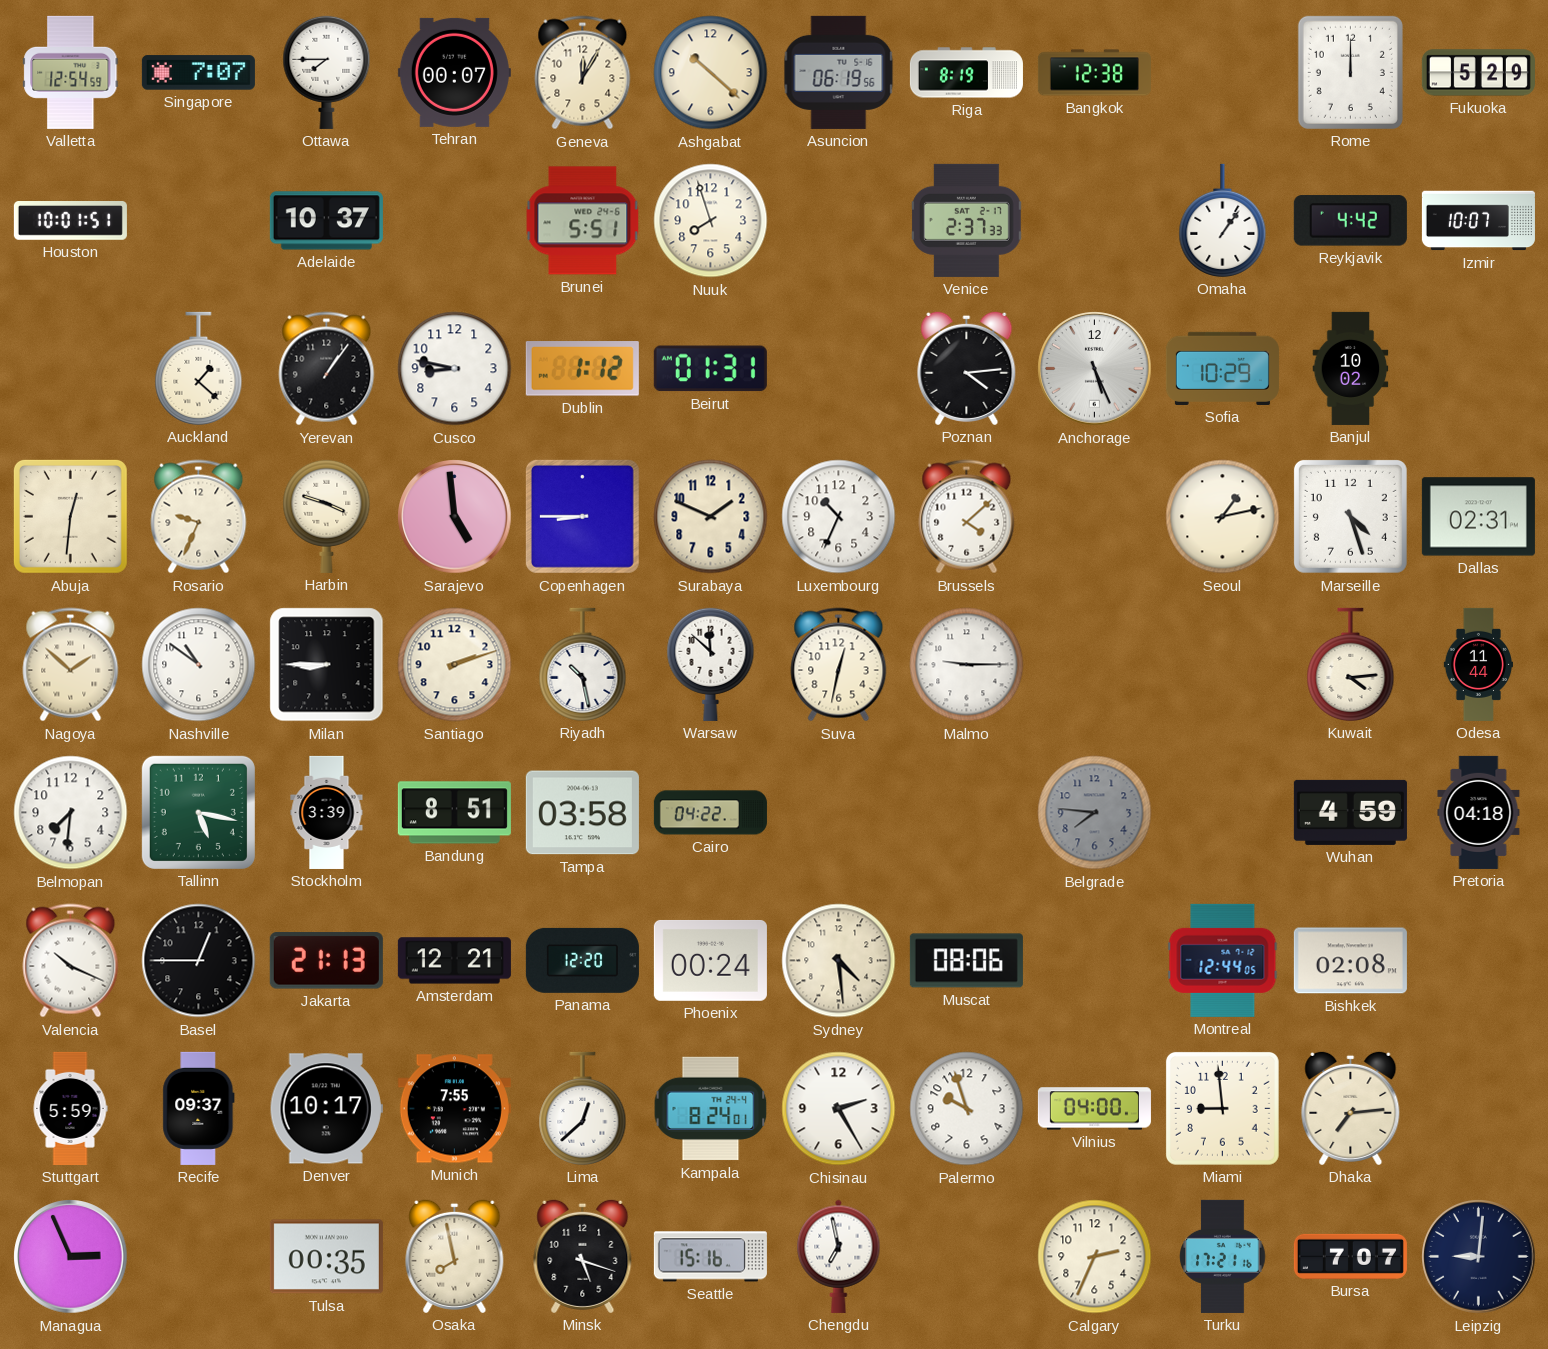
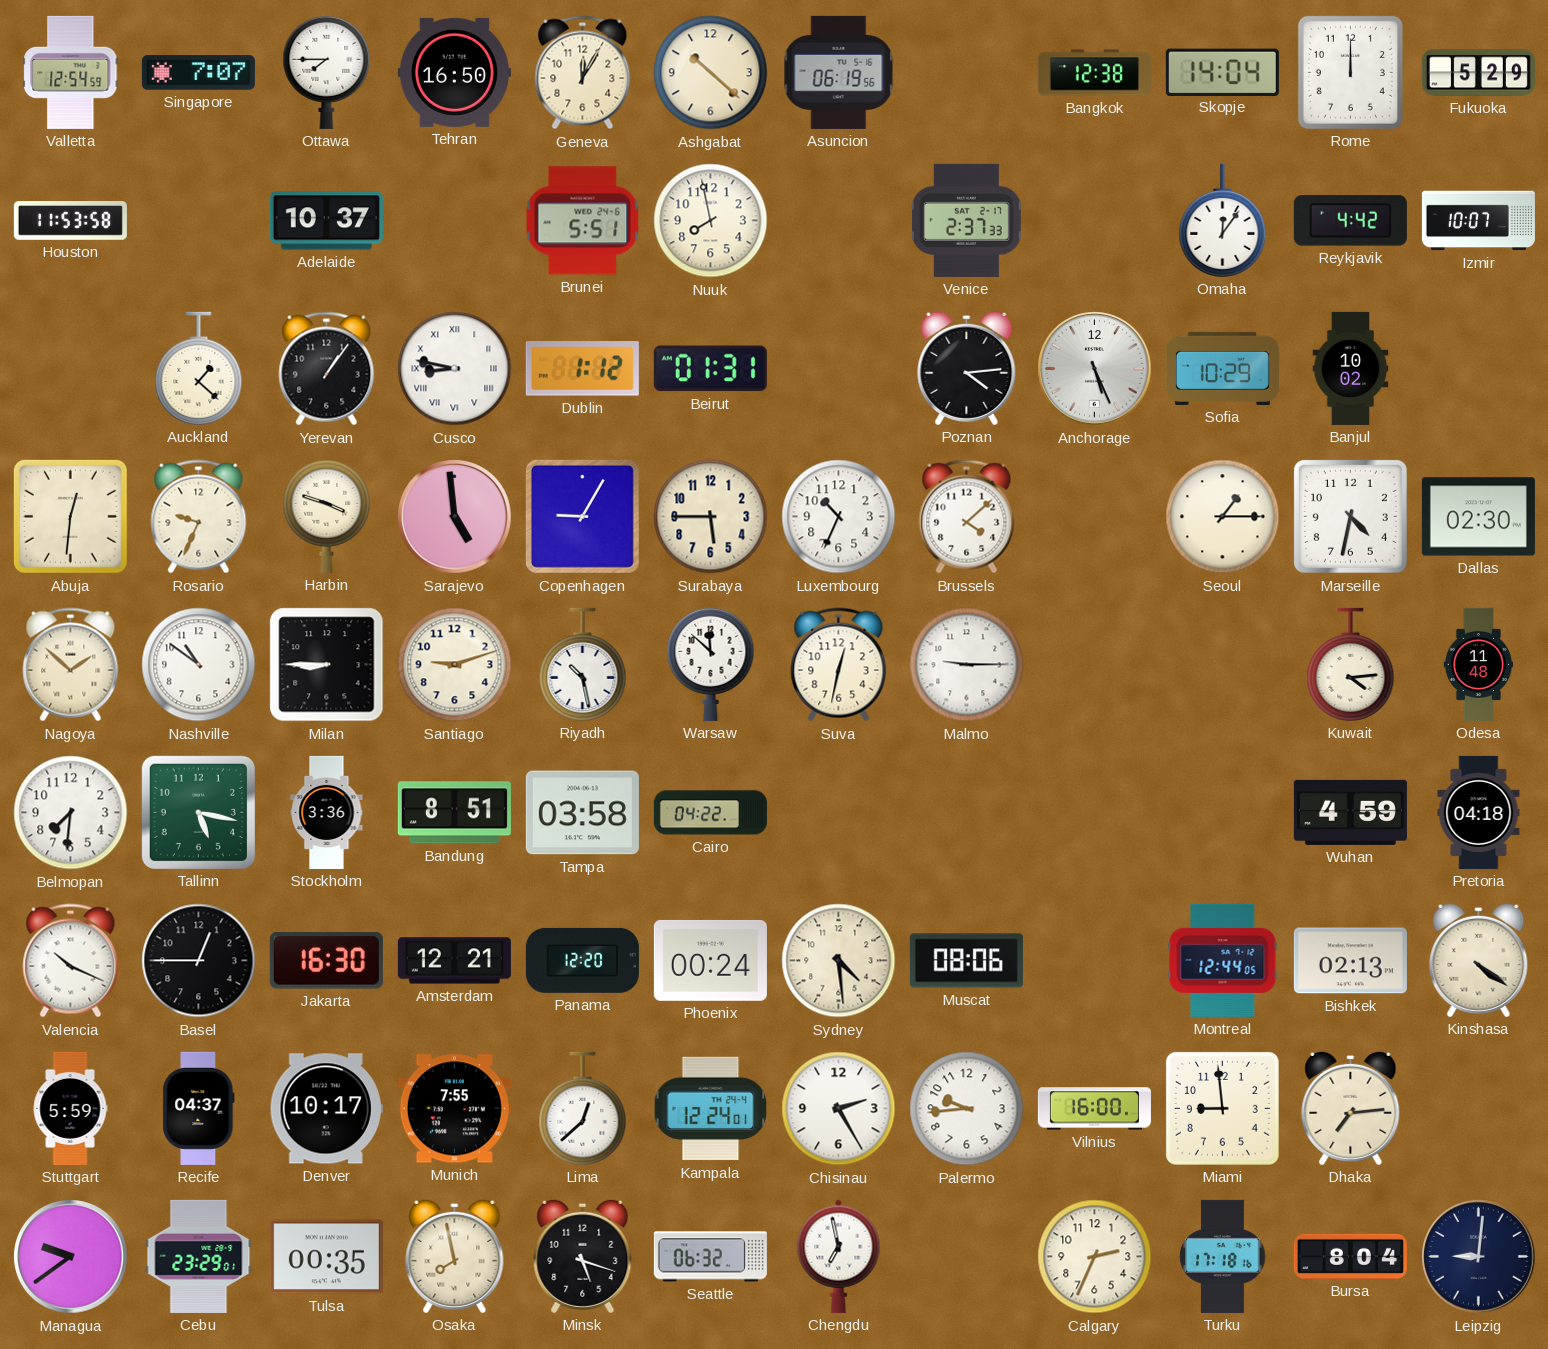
Tehran: 00:07 -> 16:50
Riga: 8:19 -> none
Skopje: none -> 14:04
Houston: 10:01 -> 11:53
Nuuk: 7:57 -> 7:58
Omaha: 1:06 -> 12:06
Cusco numerals: Arabic -> Roman
Copenhagen: 8:45 -> 9:05
Surabaya: 1:49 -> 5:45
Seoul: 1:13 -> 1:15
Marseille: 4:27 -> 4:32
Dallas: 02:31 -> 02:30
Santiago: 2:12 -> 9:12
Odesa: 11:44 -> 11:48
Stockholm: 3:39 -> 3:36
Belgrade: 7:46 -> none
Jakarta: 21:13 -> 16:30
Bishkek: 02:08 -> 02:13
Kinshasa: none -> 4:21
Recife: 09:37 -> 04:37
Kampala: 8:24 -> 12:24
Palermo: 9:57 -> 9:44
Vilnius: 04:00 -> 16:00
Managua: 2:56 -> 9:39
Cebu: none -> 23:29
Seattle: 15:16 -> 06:32
Turku: 17:21 -> 17:18
Bursa: 7:07 -> 8:04
